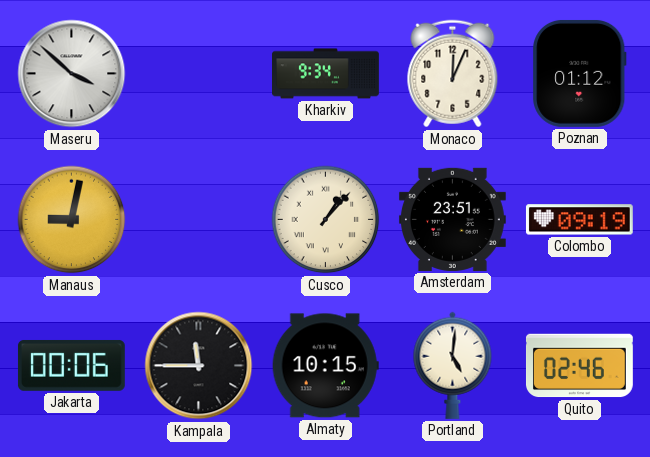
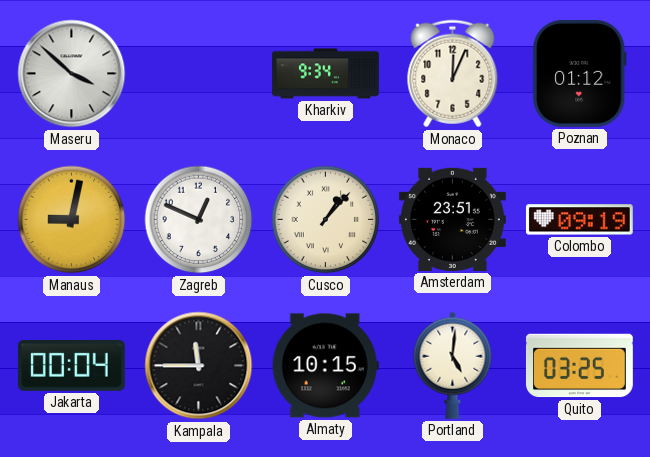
Zagreb: none -> 12:49
Jakarta: 00:06 -> 00:04
Quito: 02:46 -> 03:25
